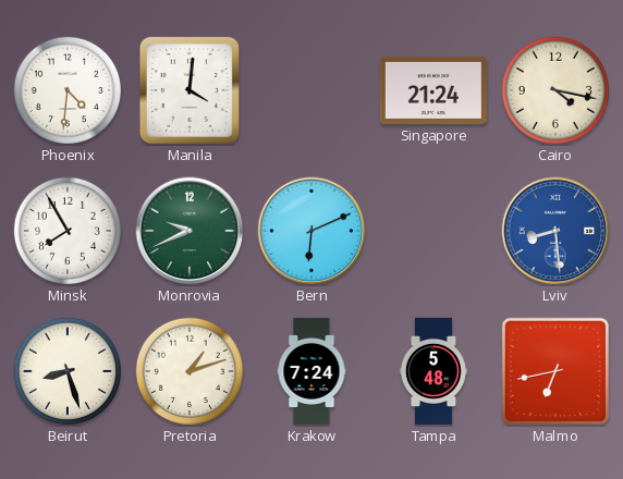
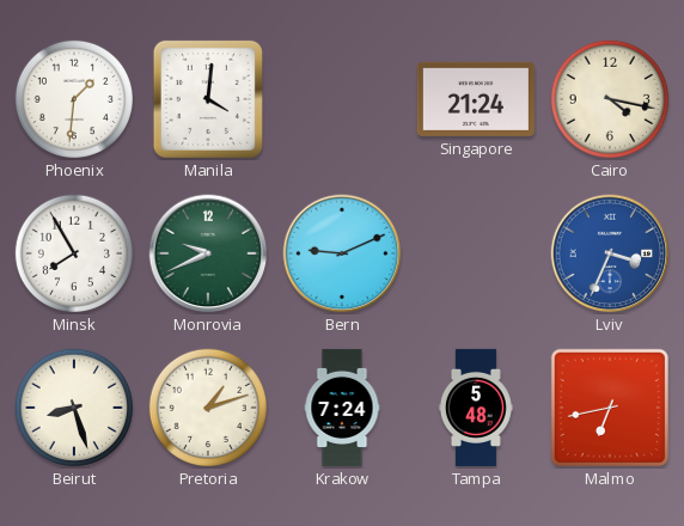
Phoenix: 4:31 -> 1:31
Bern: 6:11 -> 9:11
Lviv: 8:29 -> 3:34
